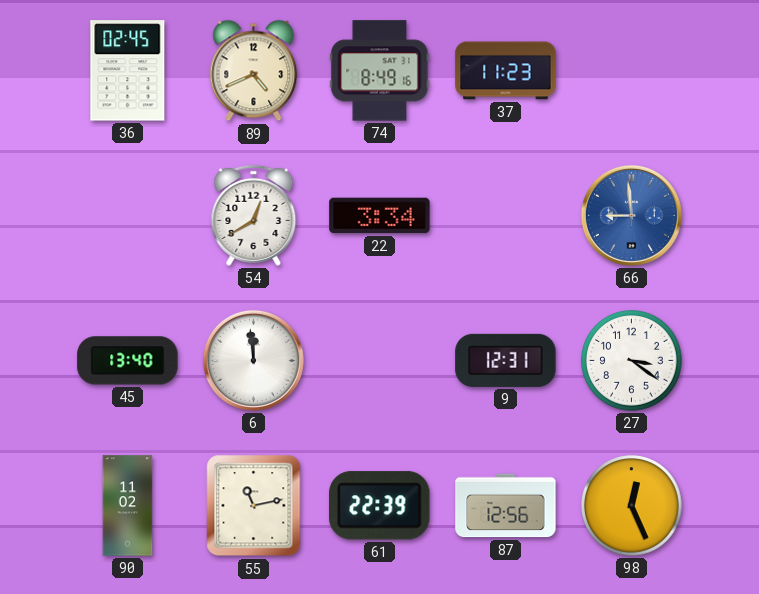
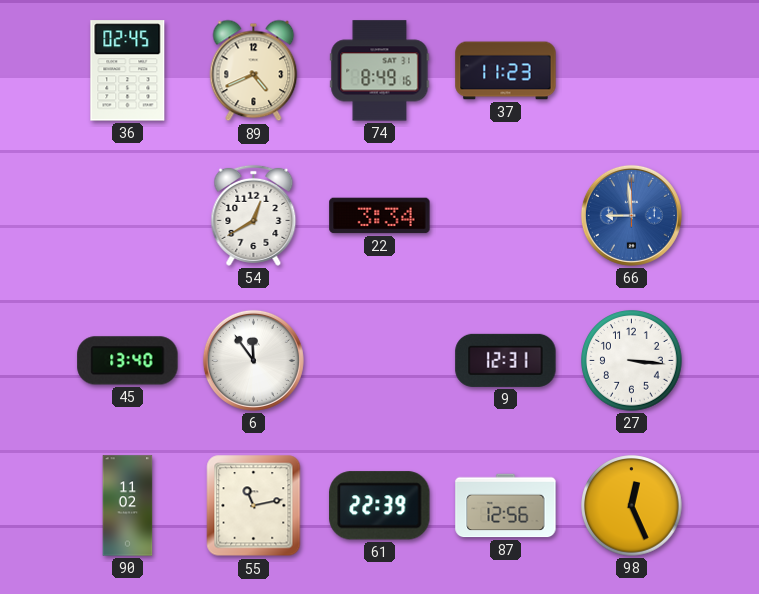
6: 11:59 -> 11:54
27: 3:21 -> 3:16
